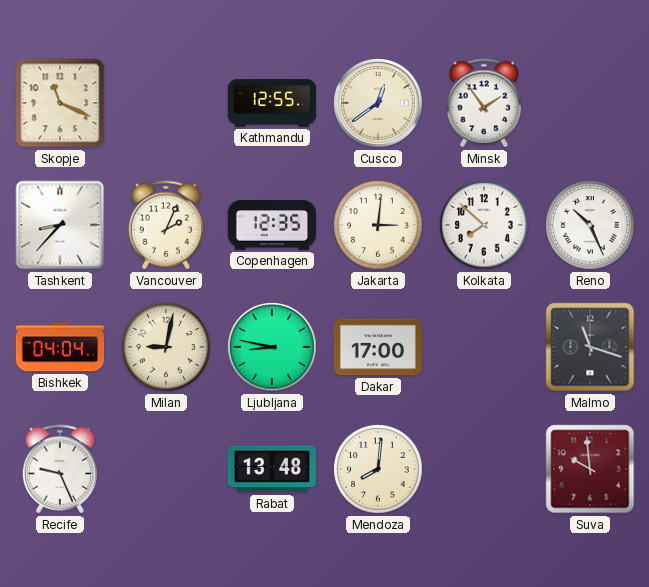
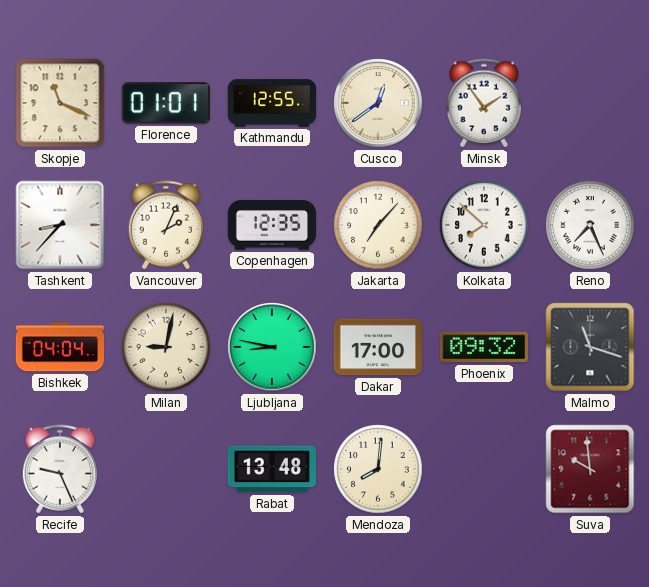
Florence: none -> 01:01
Jakarta: 3:01 -> 7:07
Reno: 10:26 -> 7:26
Phoenix: none -> 09:32
